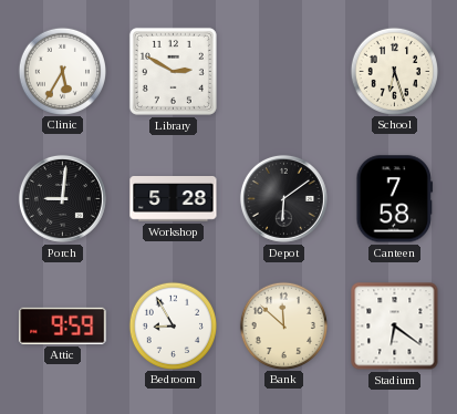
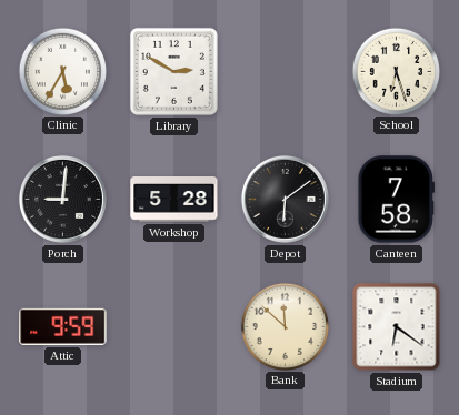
Bedroom: 8:55 -> none
